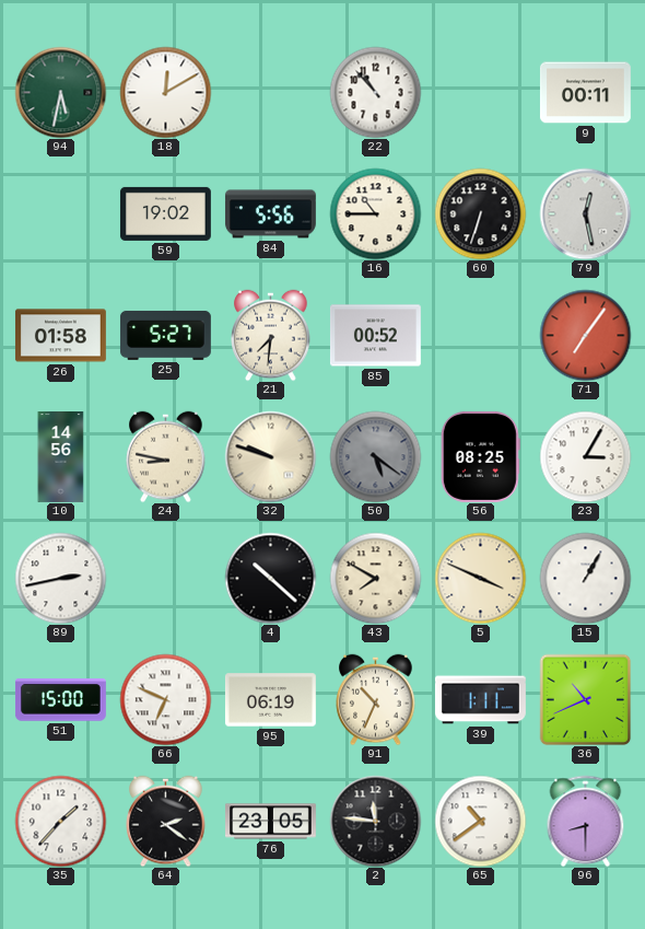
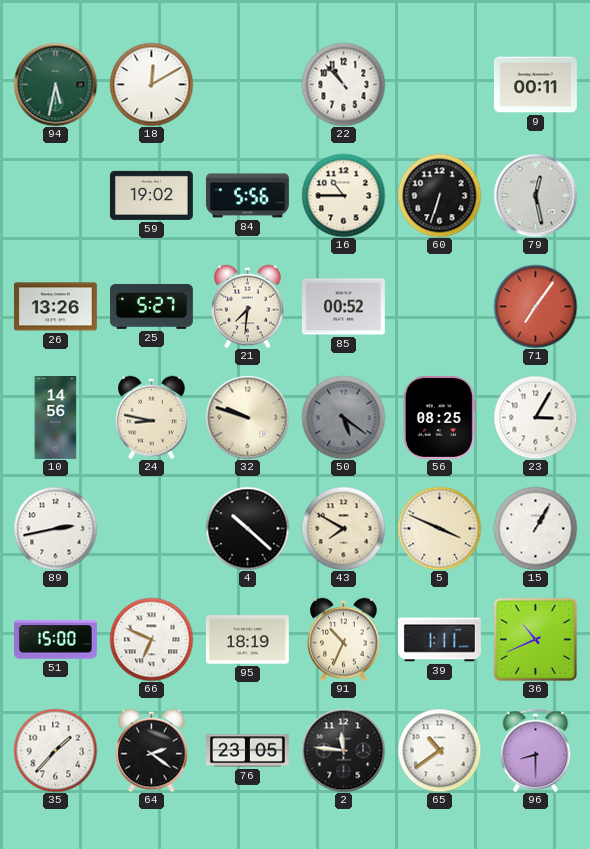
26: 01:58 -> 13:26
95: 06:19 -> 18:19
